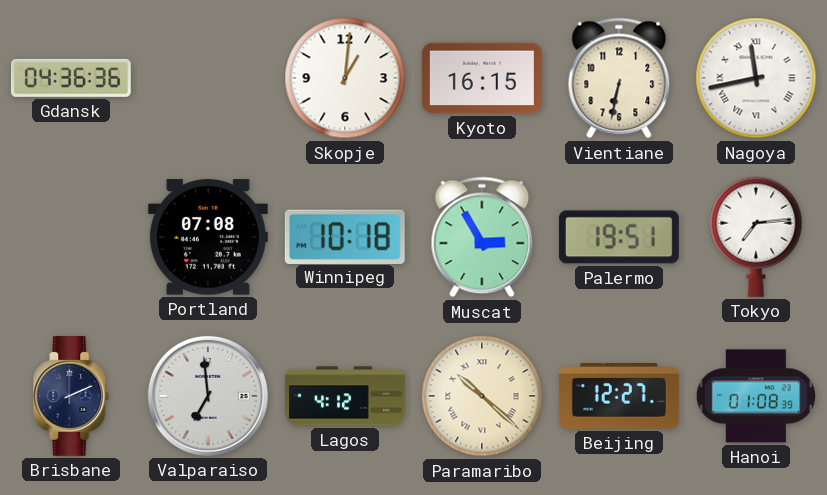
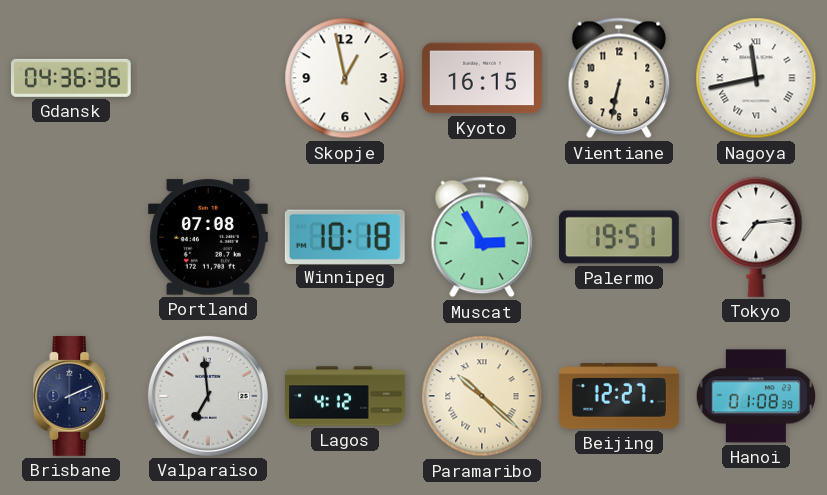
Skopje: 1:01 -> 12:58
